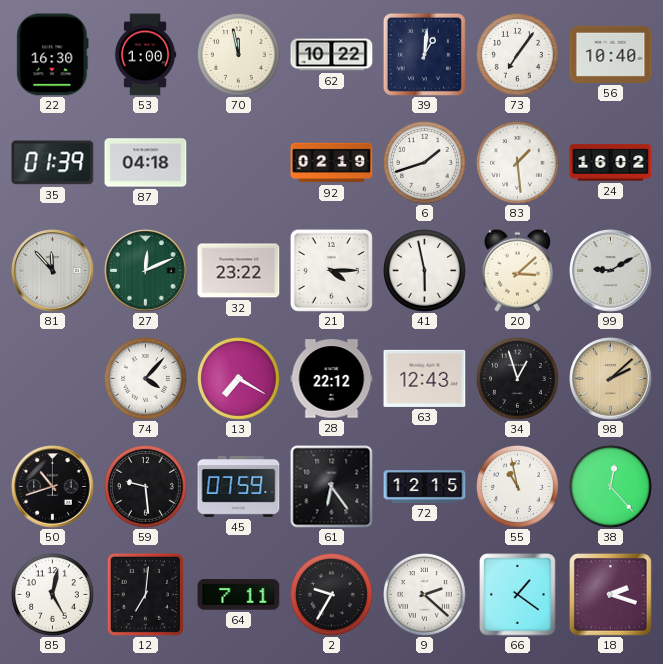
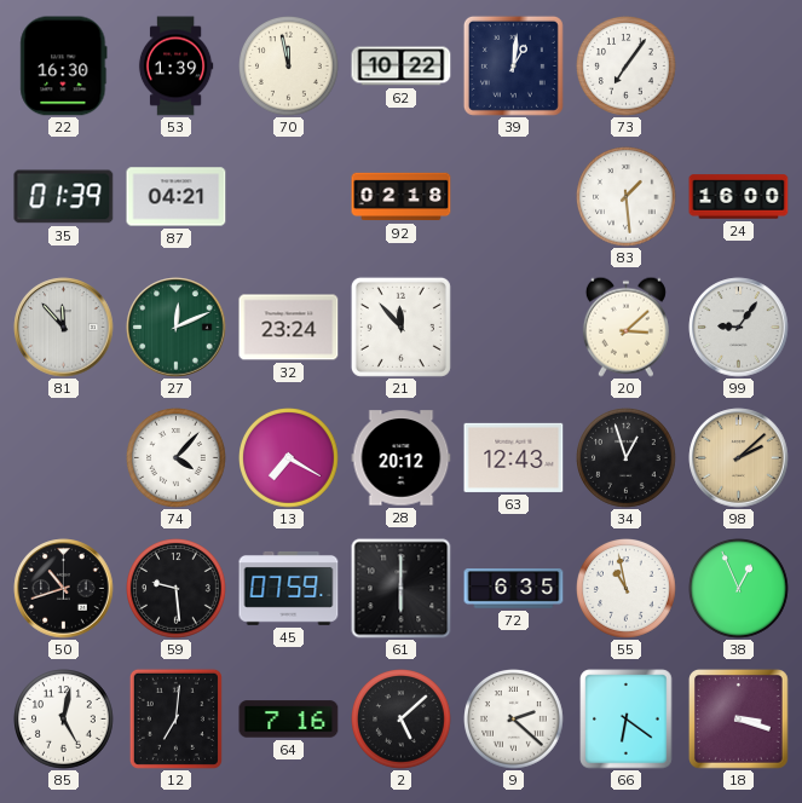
53: 1:00 -> 1:39
56: 10:40 -> none
87: 04:18 -> 04:21
92: 02:19 -> 02:18
6: 1:42 -> none
24: 16:02 -> 16:00
32: 23:22 -> 23:24
21: 4:15 -> 11:53
41: 5:58 -> none
99: 9:10 -> 9:06
28: 22:12 -> 20:12
61: 6:24 -> 6:00
72: 12:15 -> 6:35
38: 12:23 -> 12:56
64: 7:11 -> 7:16
2: 9:35 -> 5:08
66: 1:21 -> 6:21
18: 2:18 -> 3:18
